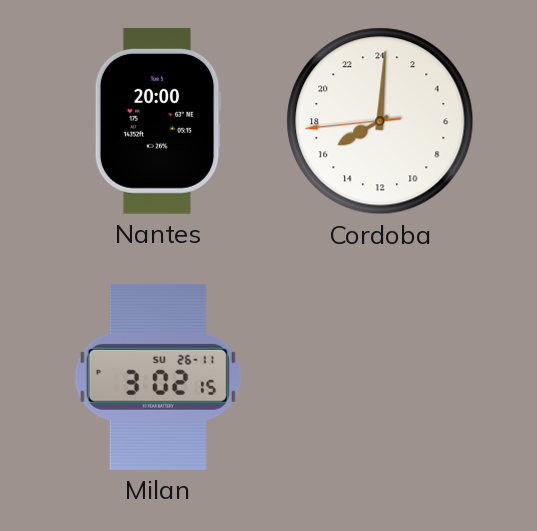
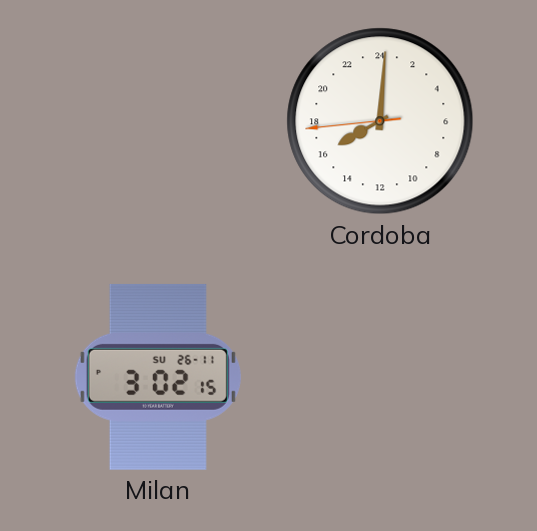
Nantes: 20:00 -> none
